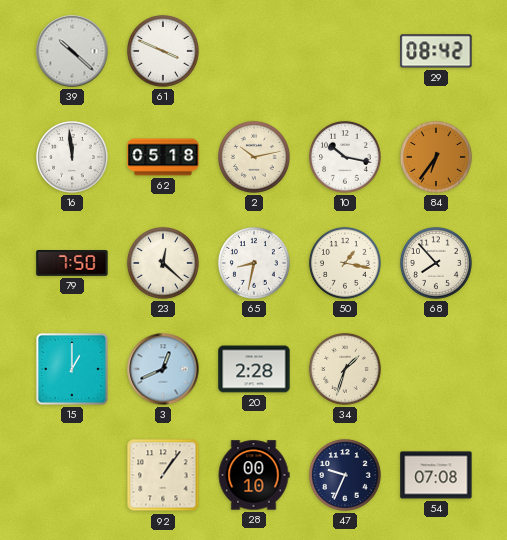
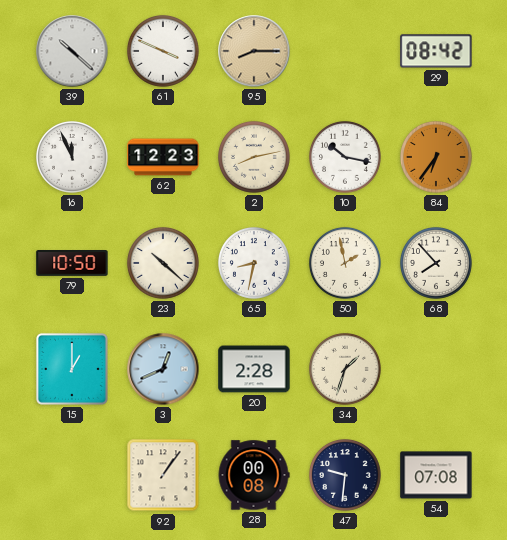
95: none -> 8:15
16: 11:59 -> 11:56
62: 05:18 -> 12:23
2: 10:13 -> 8:13
79: 7:50 -> 10:50
23: 12:22 -> 10:22
50: 1:17 -> 1:58
28: 00:10 -> 00:08
47: 9:34 -> 9:31
